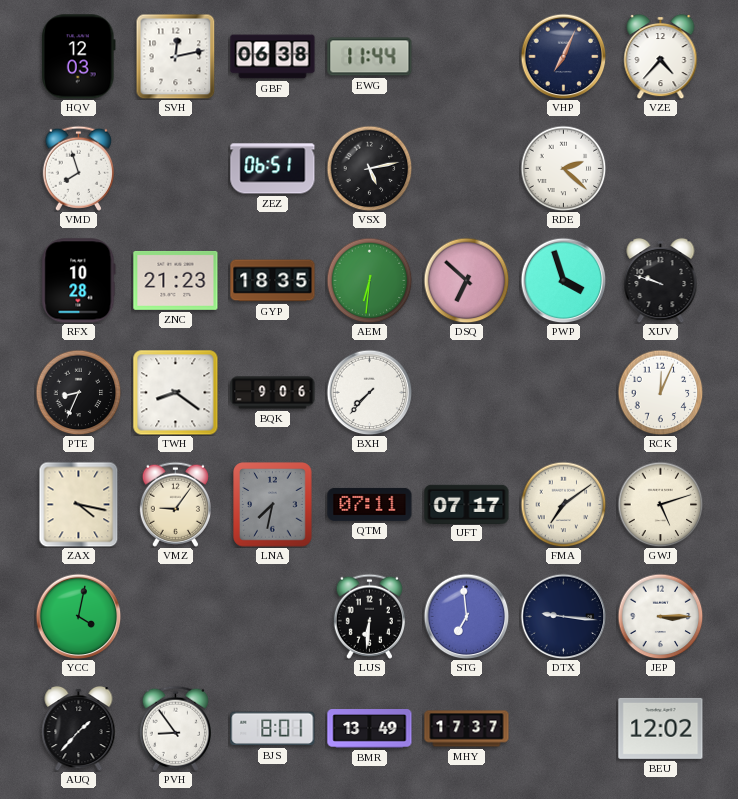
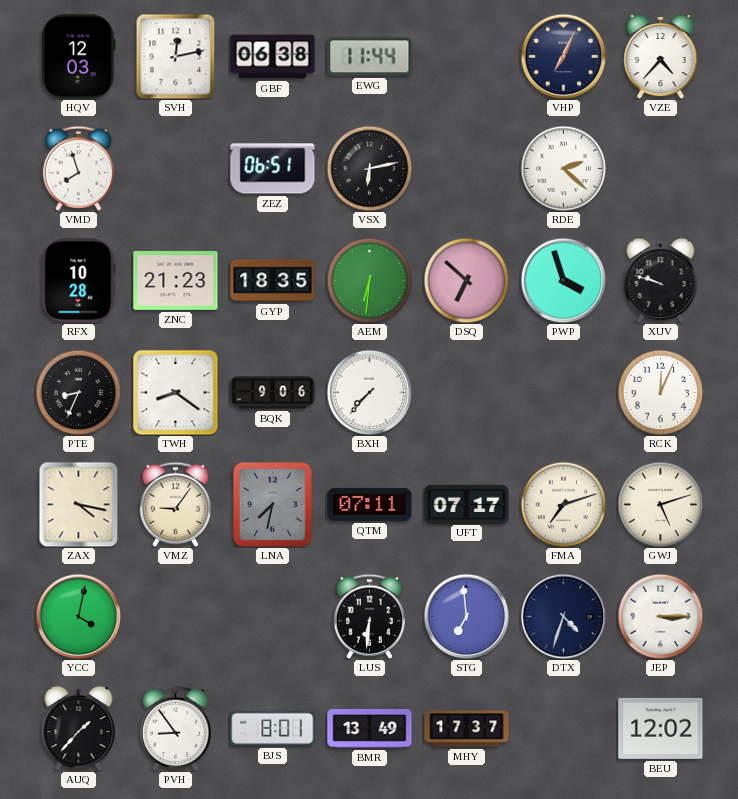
VSX: 5:13 -> 6:13
FMA: 7:09 -> 7:12
DTX: 9:16 -> 4:33
